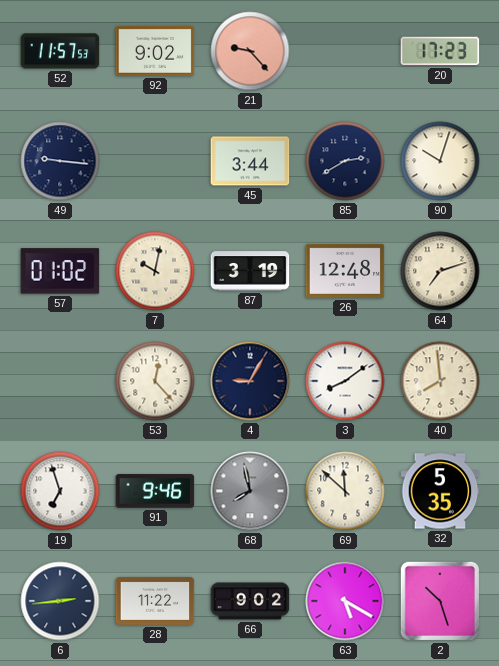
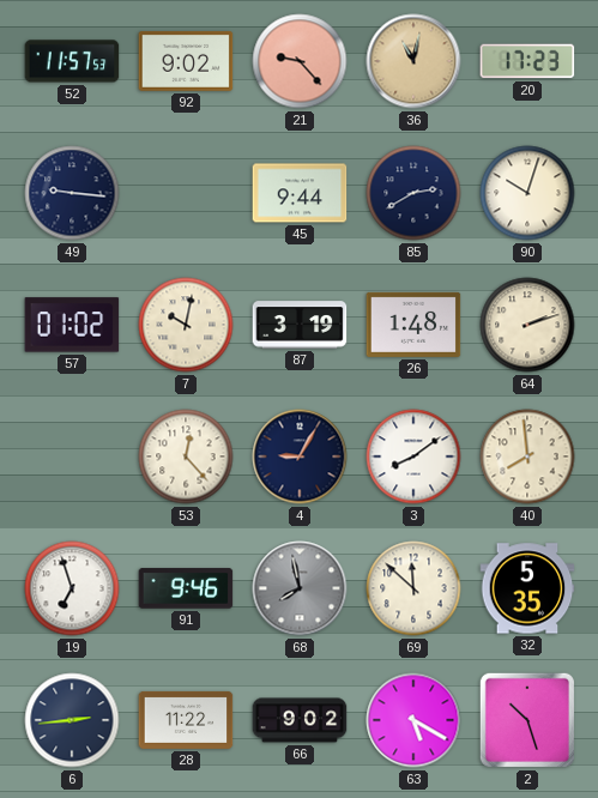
36: none -> 11:02
45: 3:44 -> 9:44
26: 12:48 -> 1:48
64: 7:12 -> 2:12
